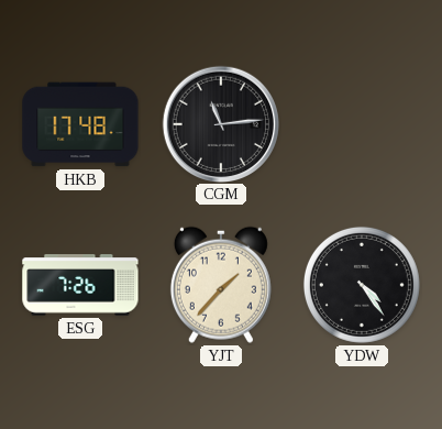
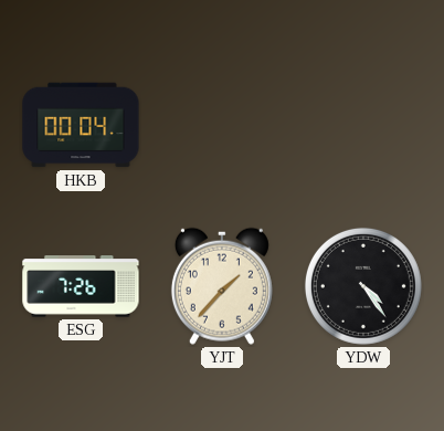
HKB: 17:48 -> 00:04
CGM: 11:14 -> none
